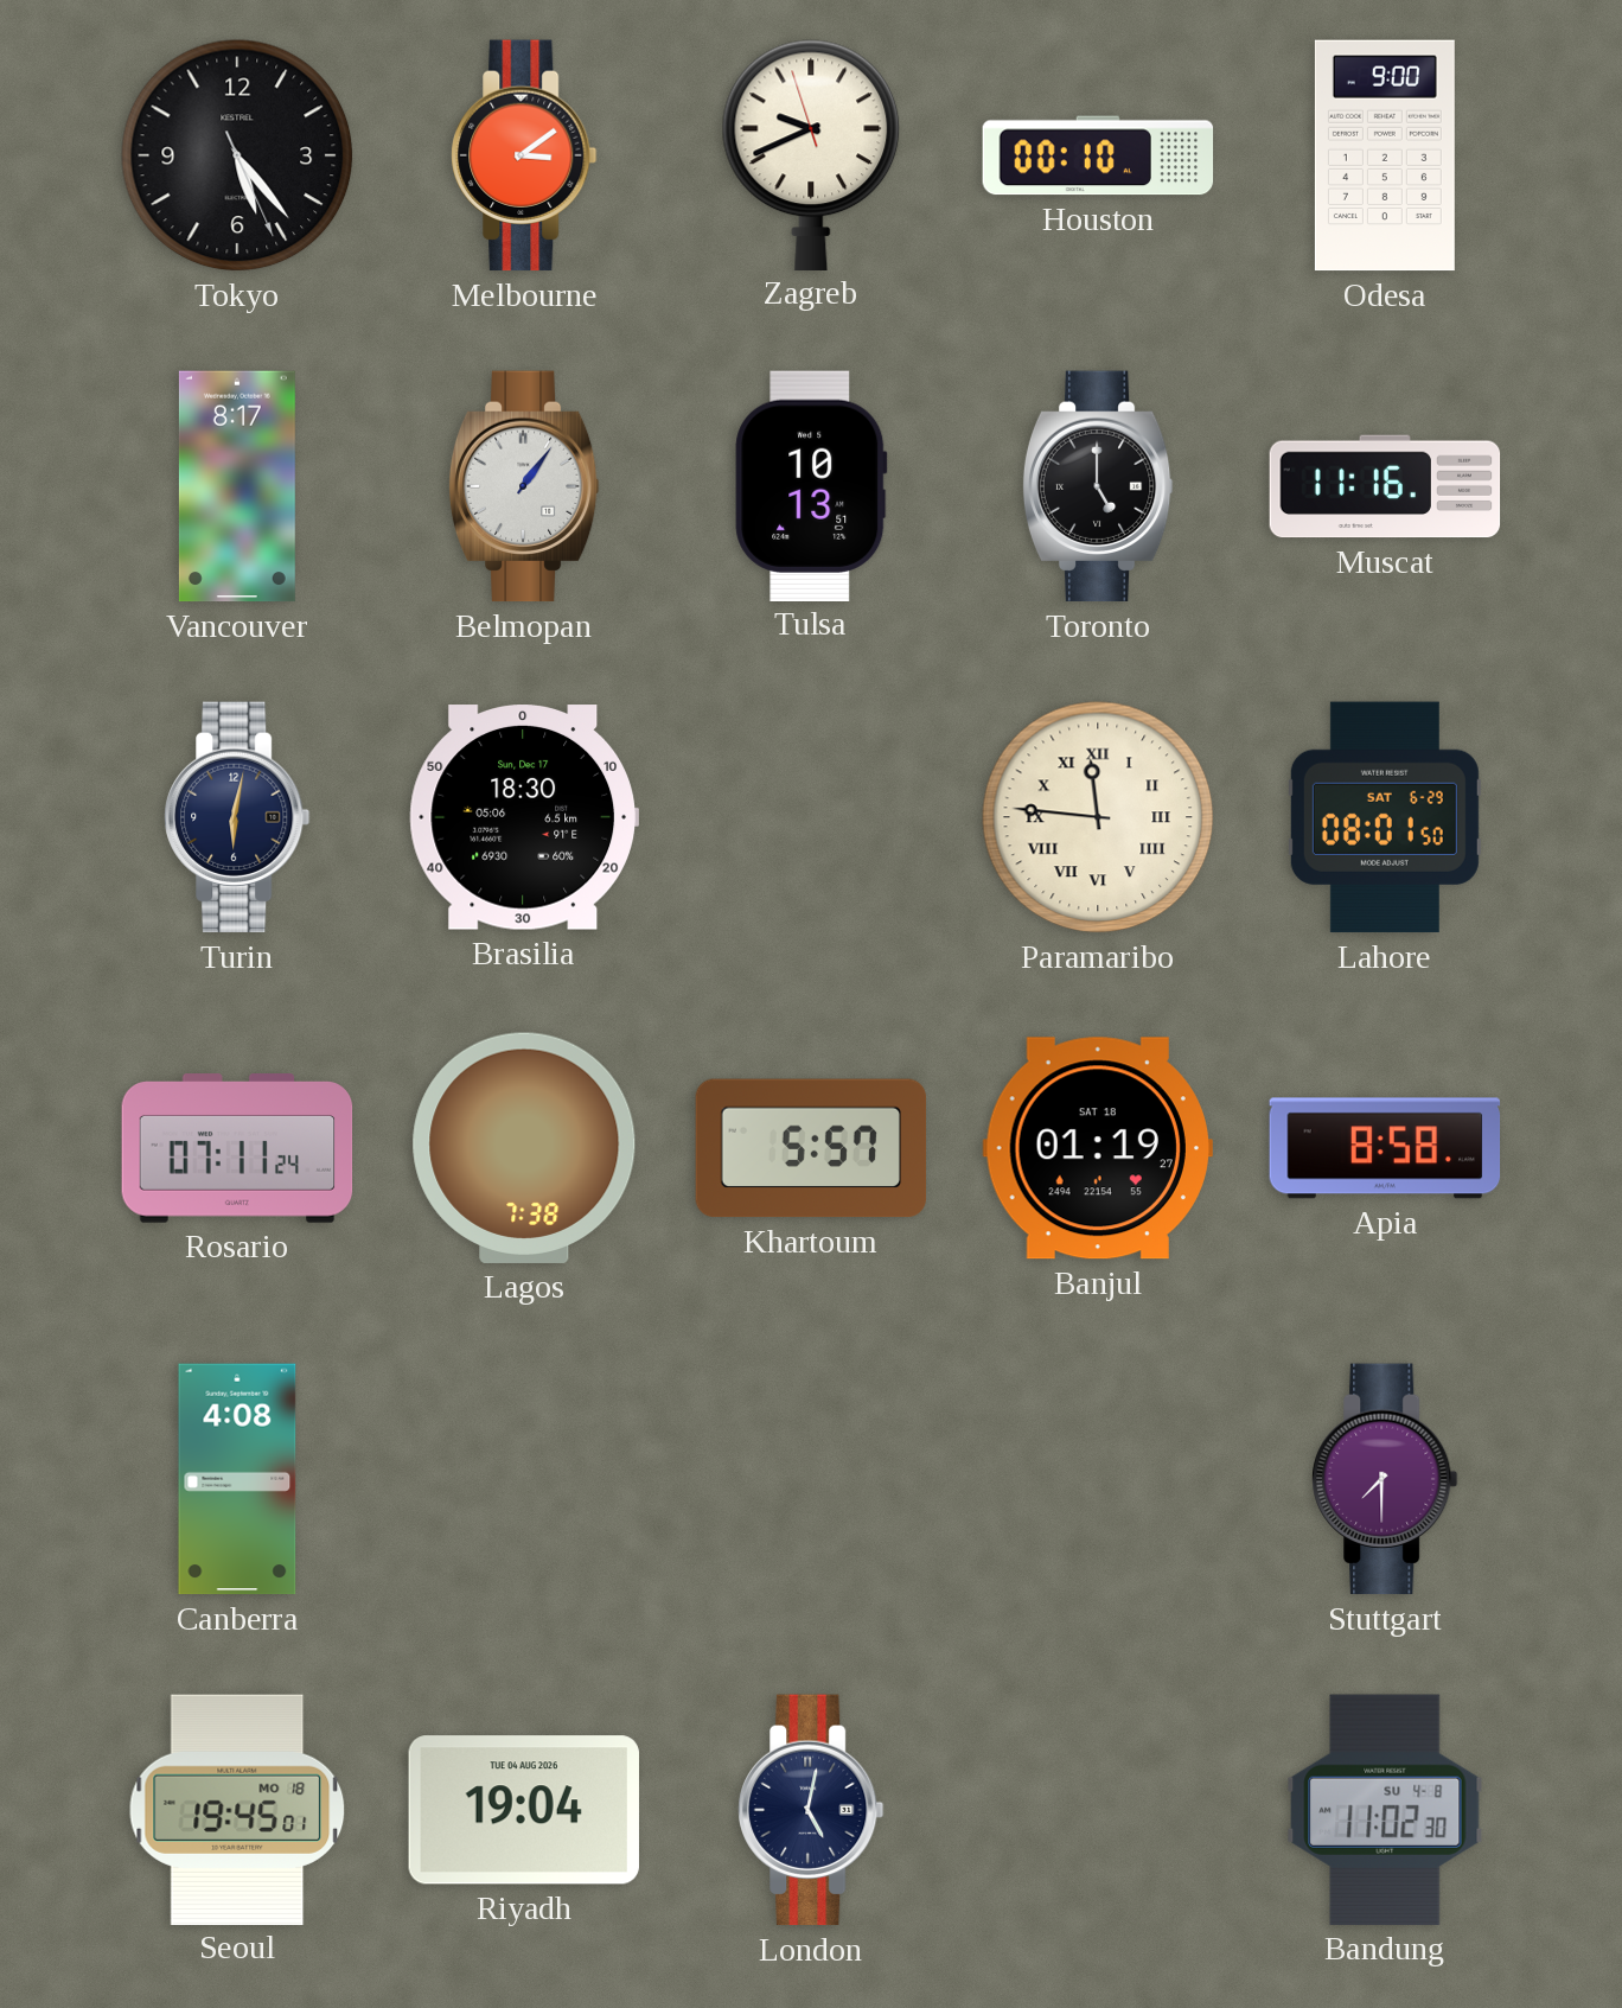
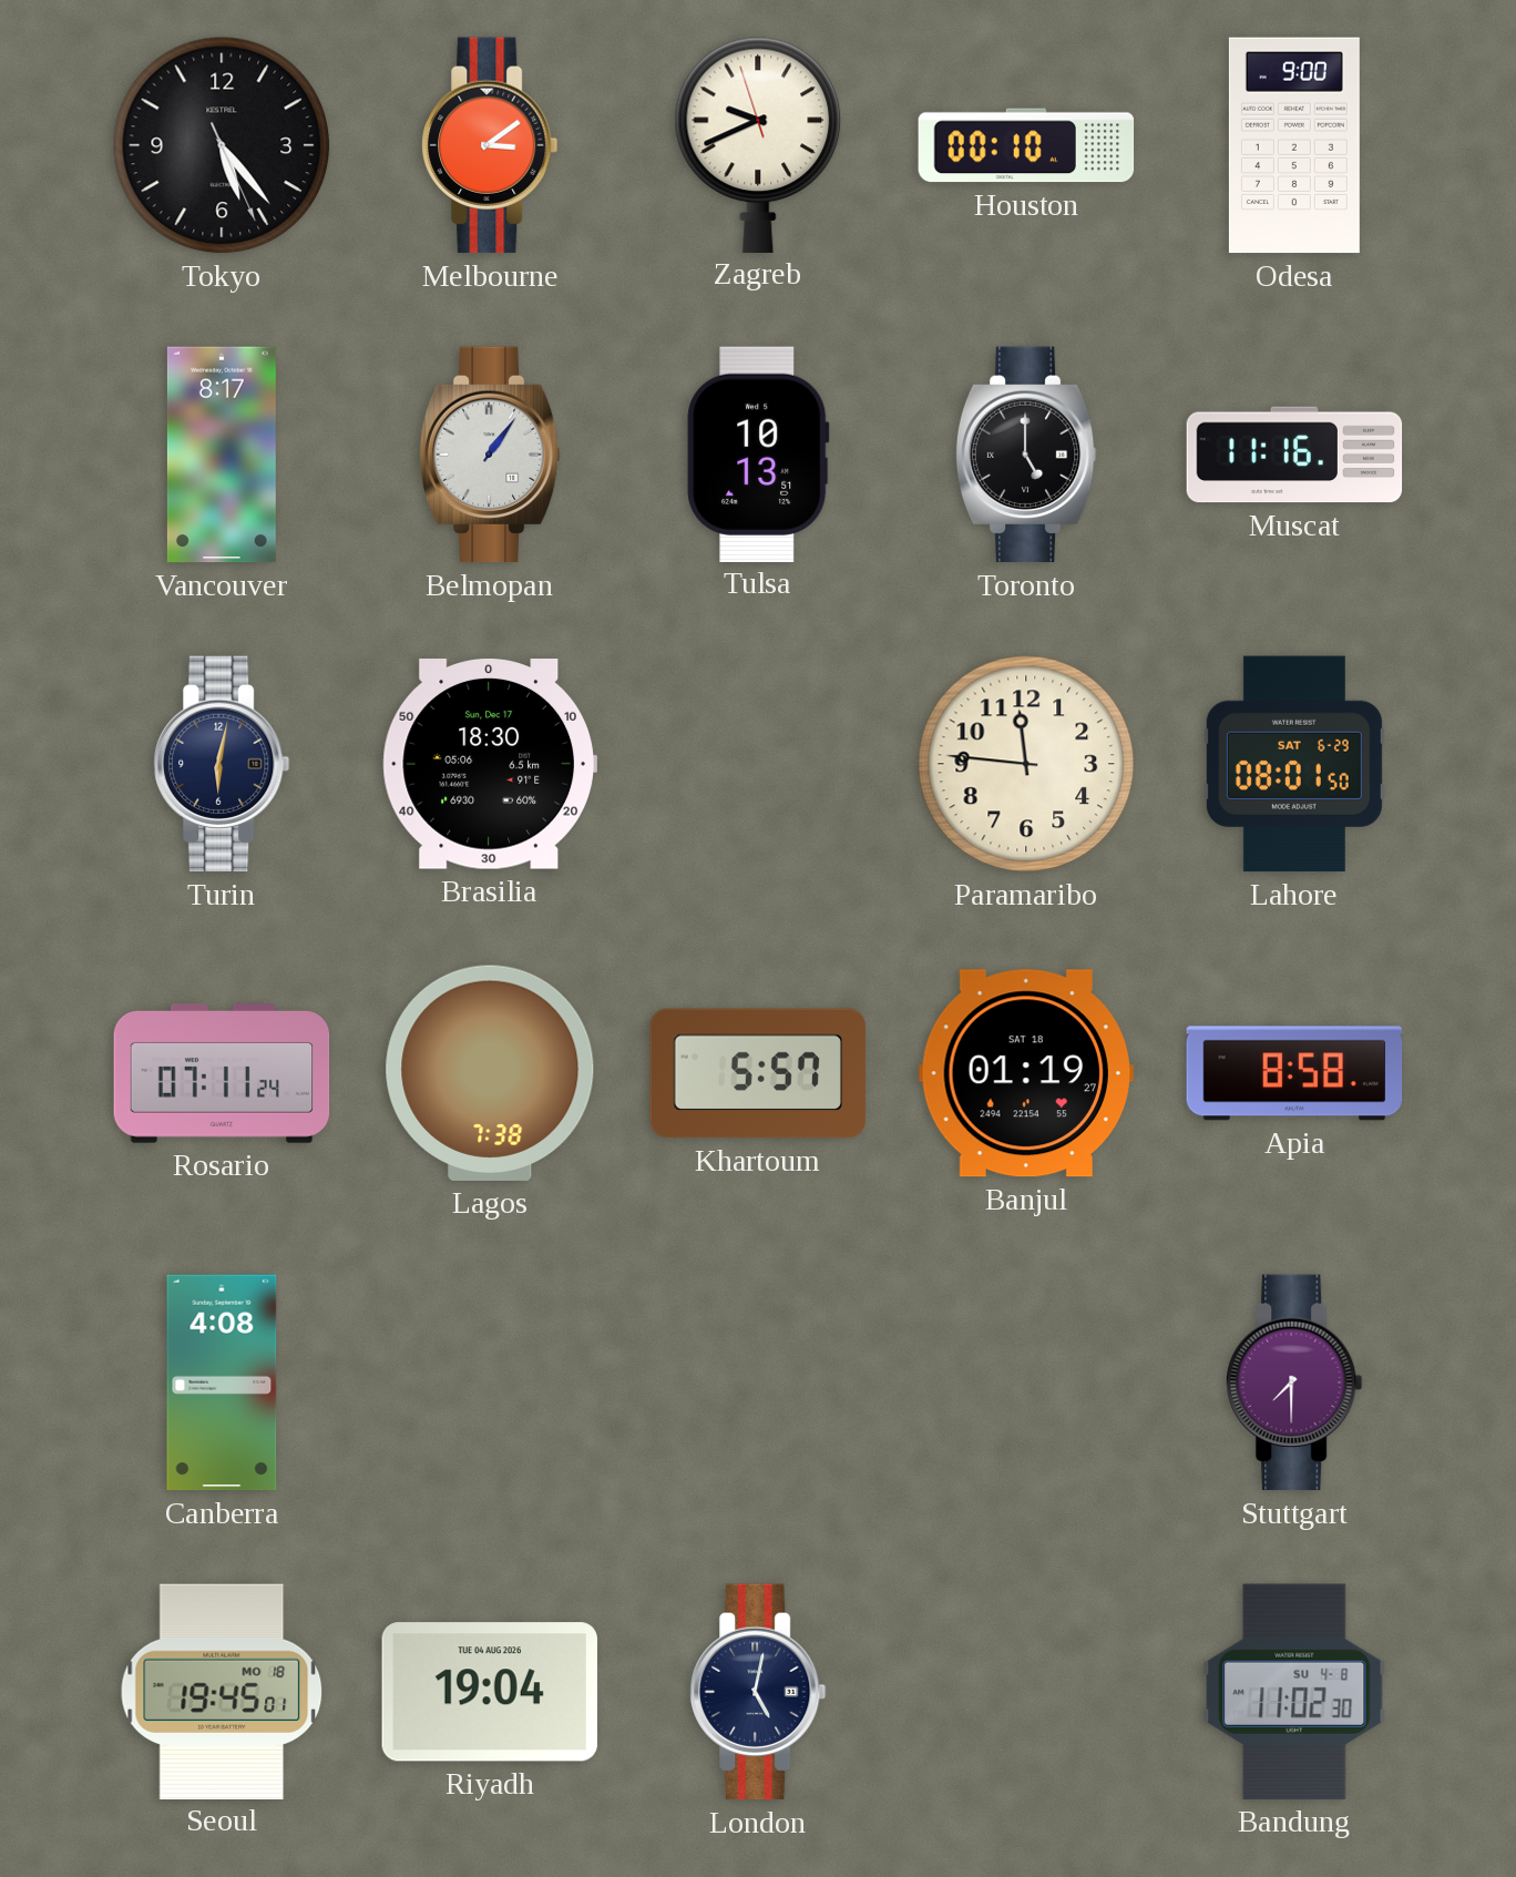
Paramaribo numerals: Roman -> Arabic
